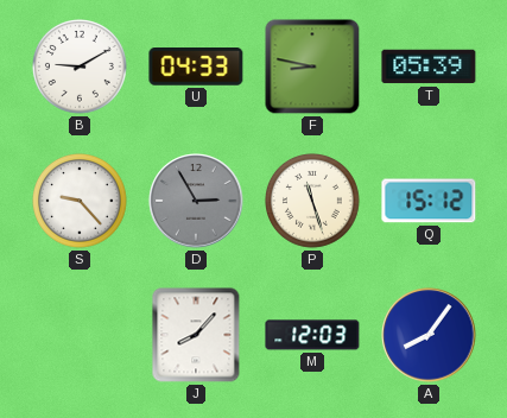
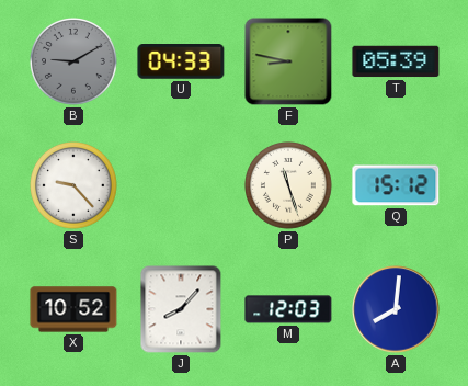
B dial: white -> grey
D: 2:55 -> none
X: none -> 10:52
A: 8:06 -> 8:01
